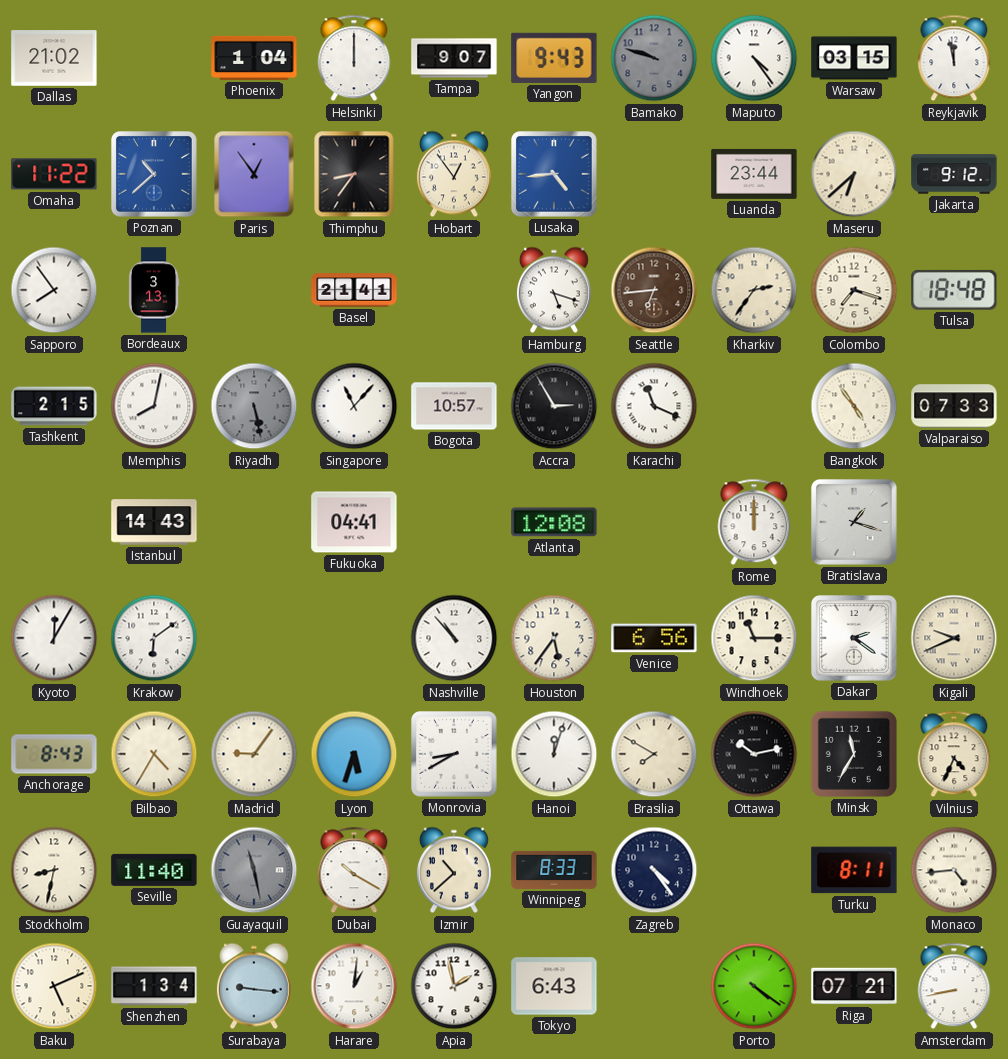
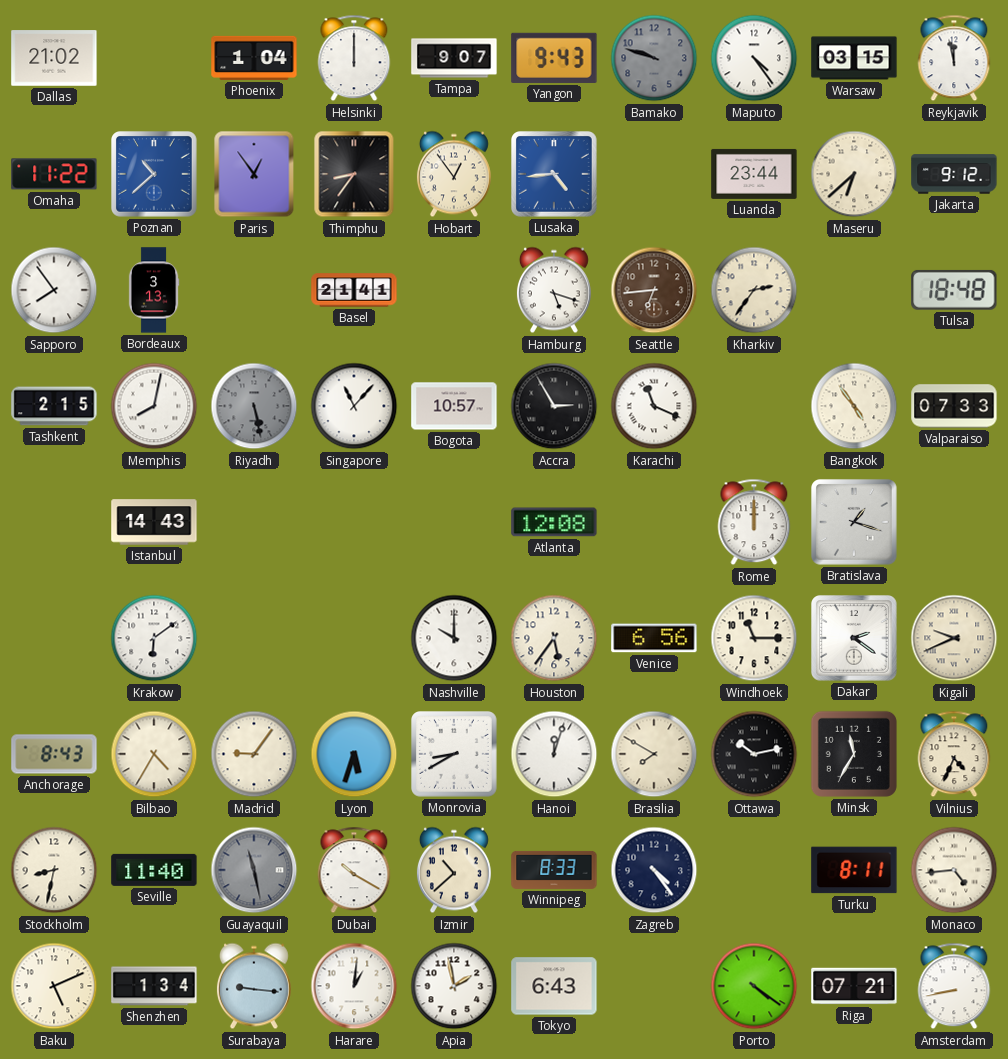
Colombo: 7:18 -> none
Fukuoka: 04:41 -> none
Kyoto: 12:05 -> none
Nashville: 10:53 -> 10:00
